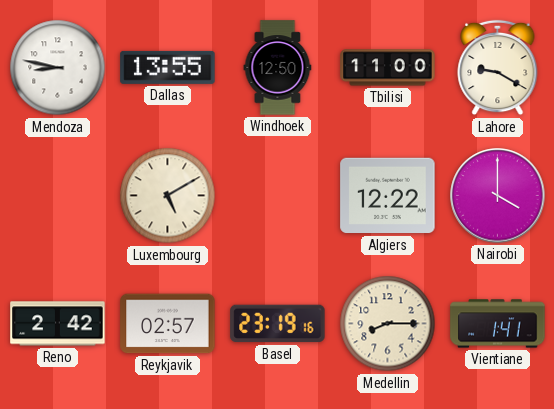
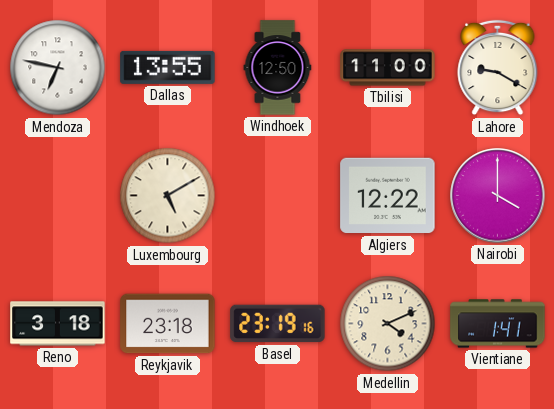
Mendoza: 8:47 -> 6:47
Reno: 2:42 -> 3:18
Reykjavik: 02:57 -> 23:18
Medellin: 8:15 -> 4:11
